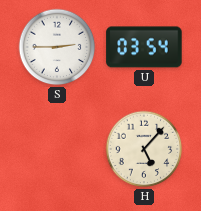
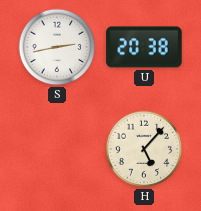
S: 2:45 -> 2:43
U: 03:54 -> 20:38
